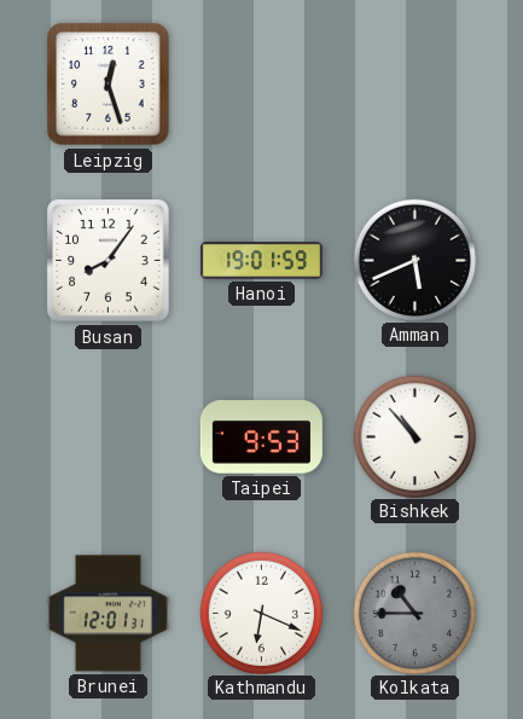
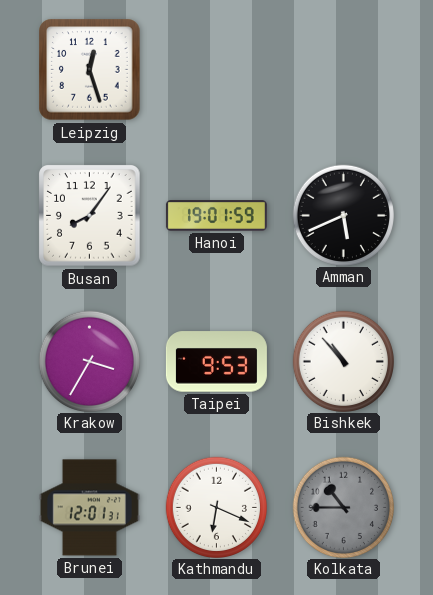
Krakow: none -> 3:35
